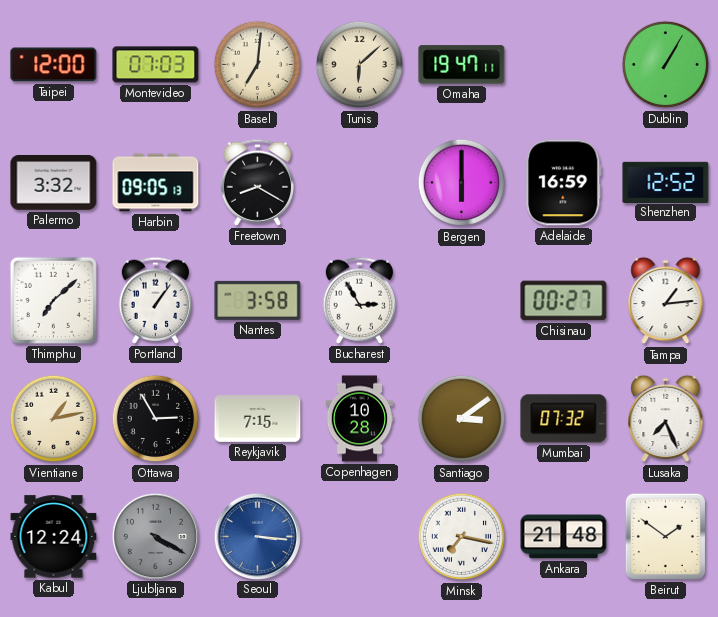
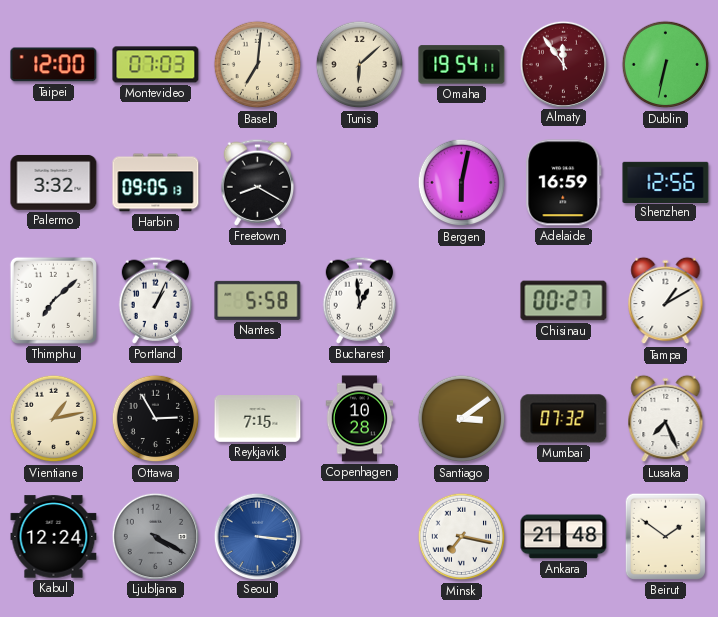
Omaha: 19:47 -> 19:54
Almaty: none -> 11:54
Dublin: 1:05 -> 6:32
Bergen: 6:00 -> 6:02
Shenzhen: 12:52 -> 12:56
Portland: 1:06 -> 1:04
Nantes: 3:58 -> 5:58
Bucharest: 2:55 -> 12:59
Tampa: 1:14 -> 1:10
